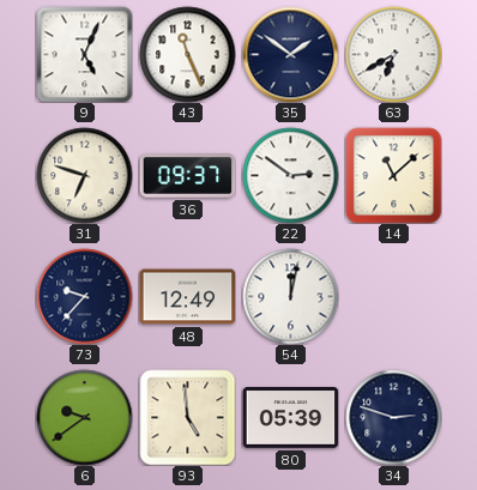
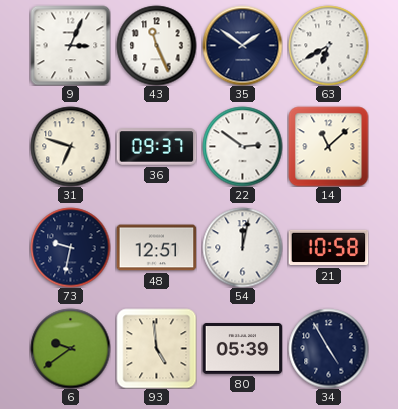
9: 5:04 -> 3:04
73: 9:37 -> 9:32
48: 12:49 -> 12:51
21: none -> 10:58
34: 2:48 -> 4:55
